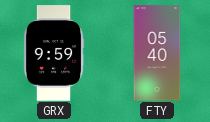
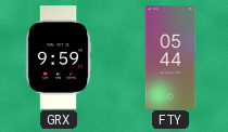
FTY: 05:40 -> 05:44
